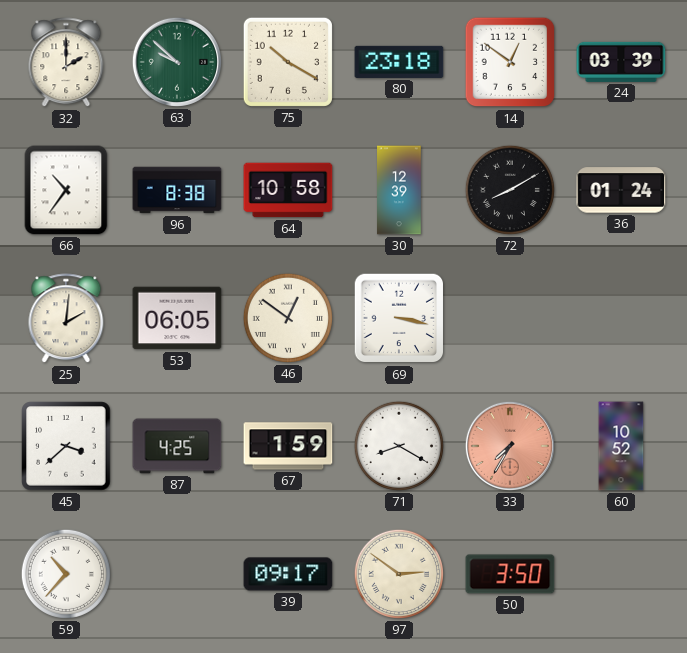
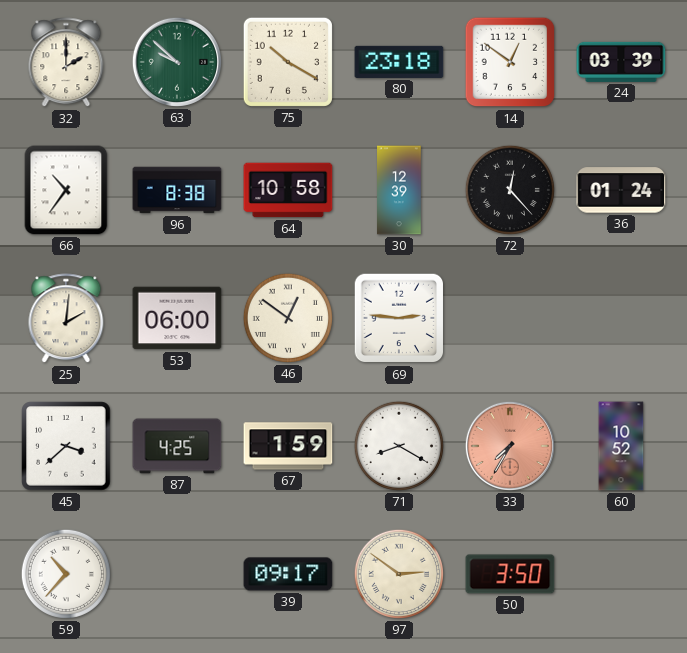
72: 8:10 -> 12:23
53: 06:05 -> 06:00
69: 3:17 -> 2:46
